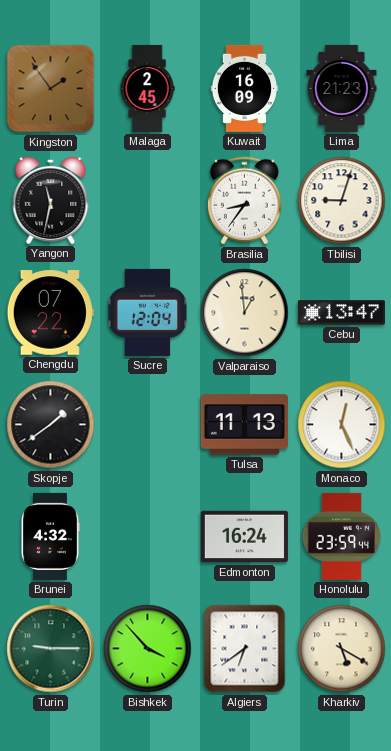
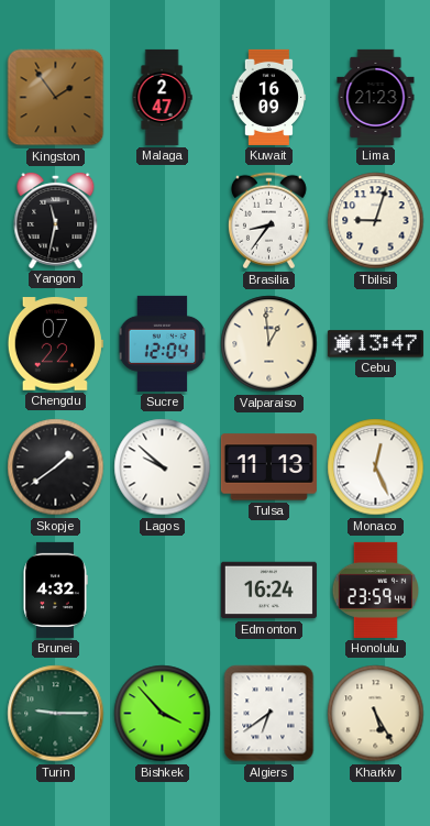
Malaga: 2:45 -> 2:47
Lagos: none -> 9:52
Kharkiv: 5:20 -> 5:25
